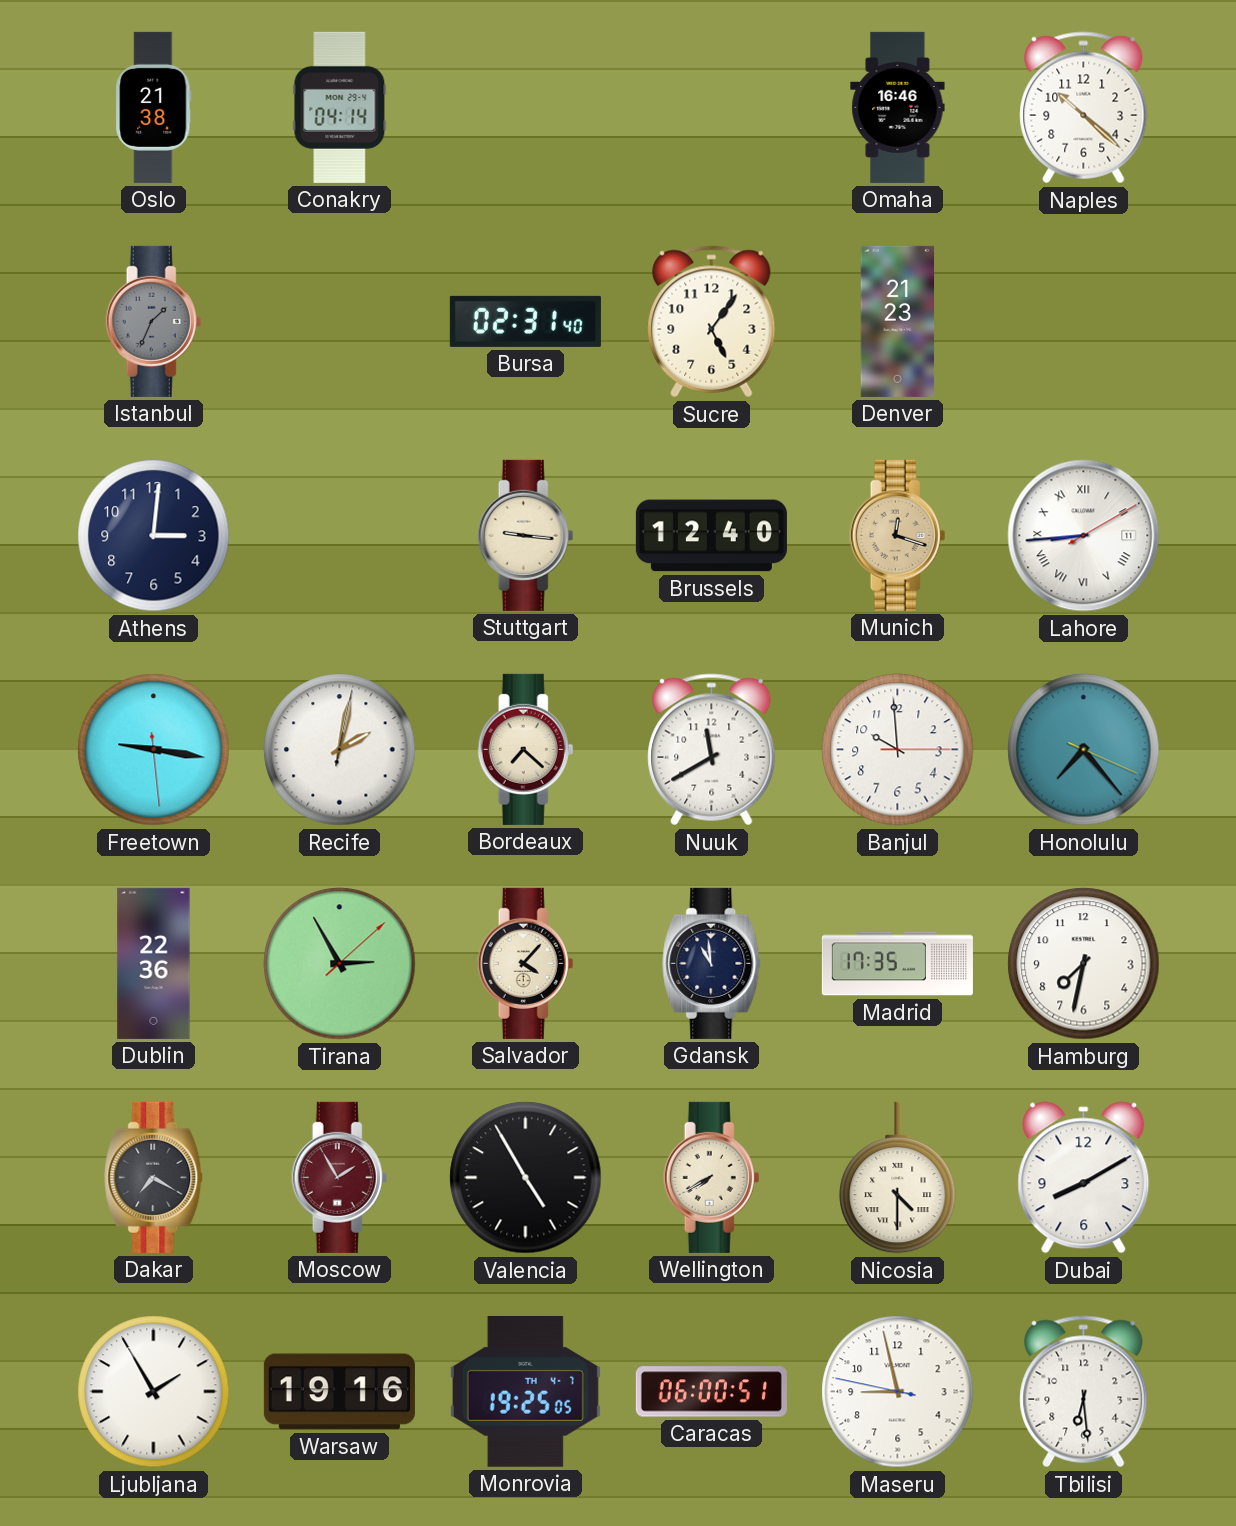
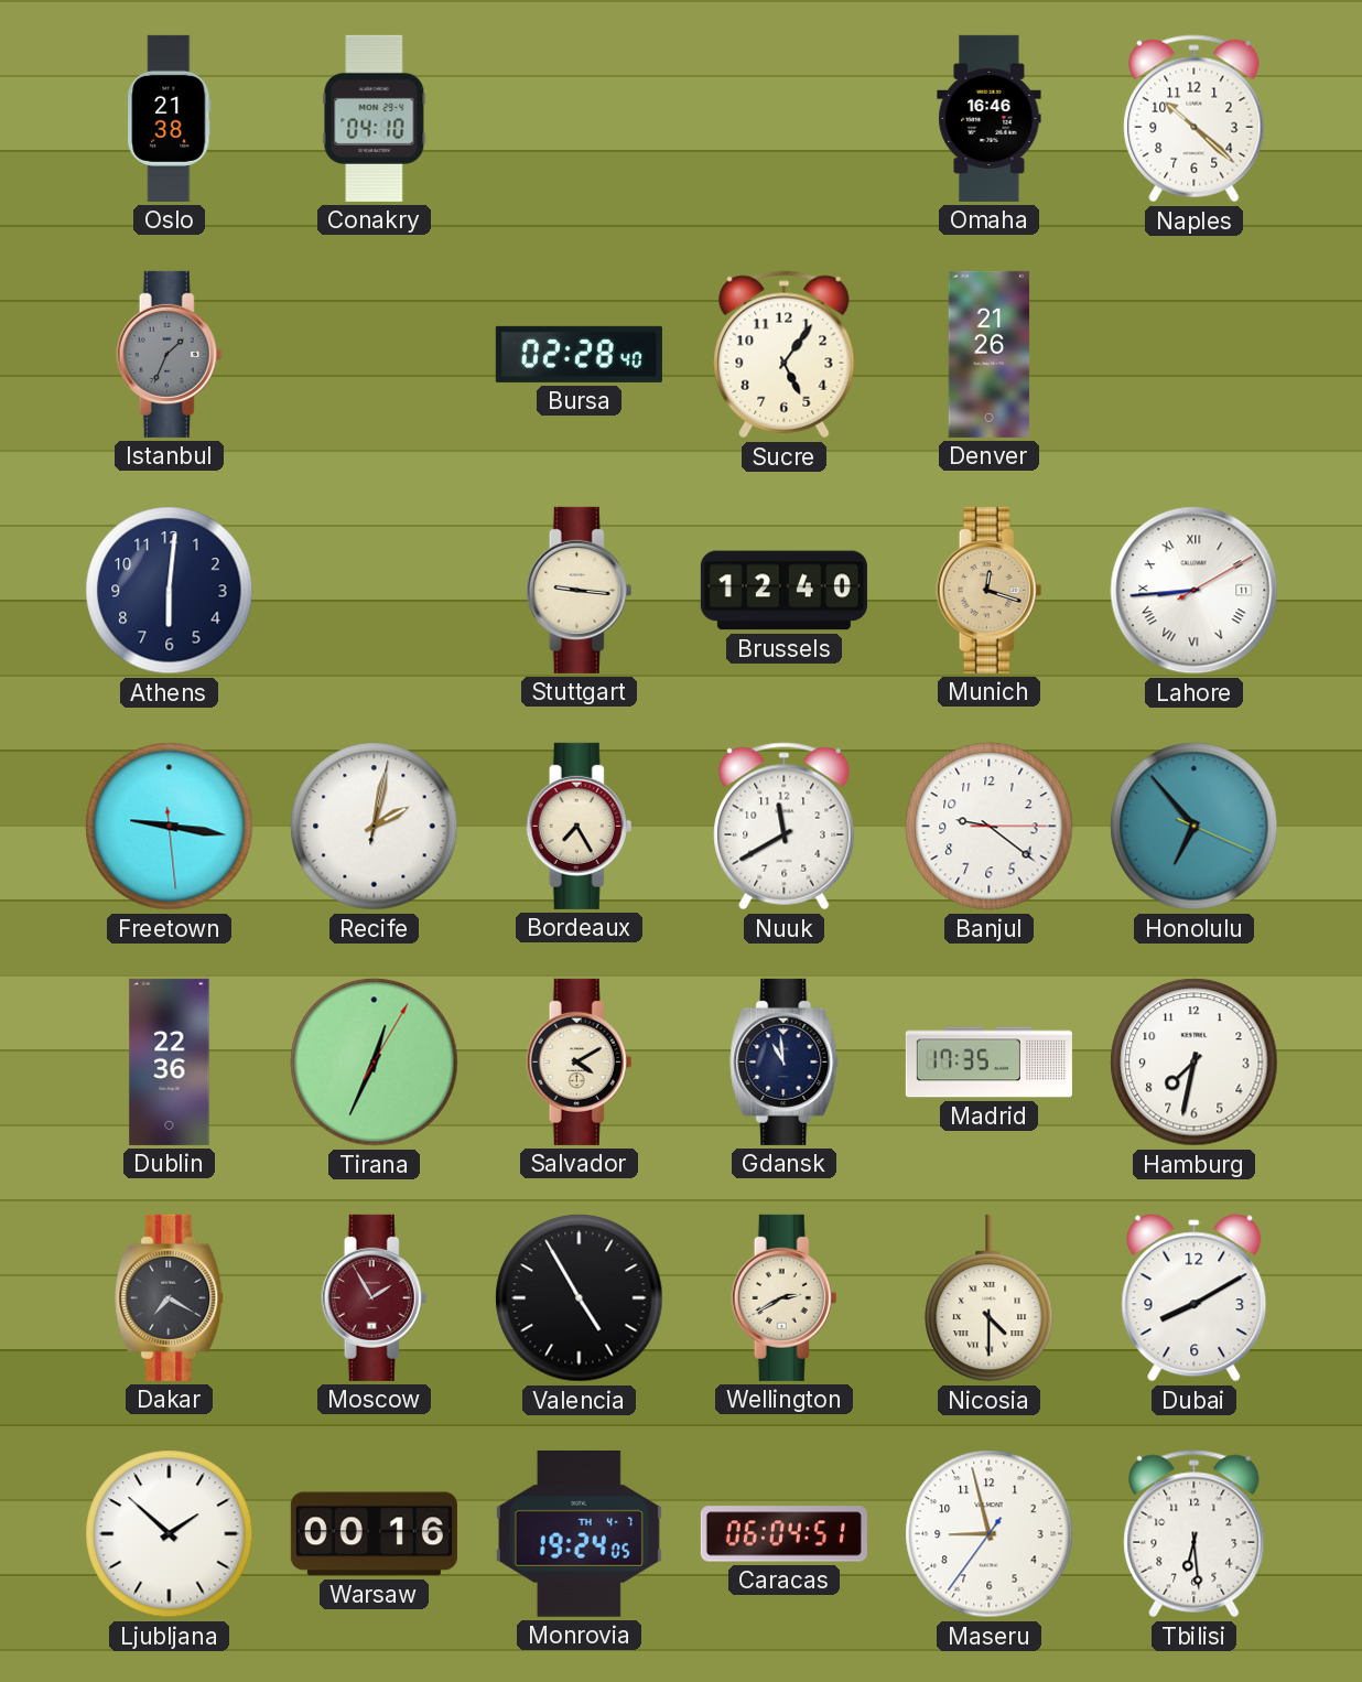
Conakry: 04:14 -> 04:10
Bursa: 02:31 -> 02:28
Denver: 21:23 -> 21:26
Athens: 3:01 -> 6:01
Bordeaux: 7:22 -> 7:25
Banjul: 9:59 -> 9:21
Honolulu: 7:23 -> 6:53
Tirana: 2:55 -> 12:34
Salvador: 4:07 -> 4:10
Wellington: 7:40 -> 2:40
Ljubljana: 1:55 -> 1:52
Warsaw: 19:16 -> 00:16
Monrovia: 19:25 -> 19:24
Caracas: 06:00 -> 06:04
Maseru: 8:57:47 -> 8:57:36
